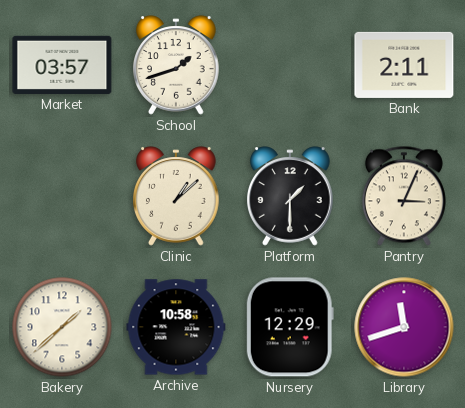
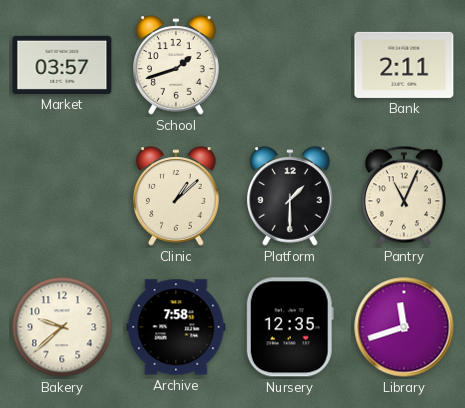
Pantry: 3:04 -> 11:04
Bakery: 1:38 -> 9:38
Archive: 10:58 -> 7:58
Nursery: 12:29 -> 12:35
